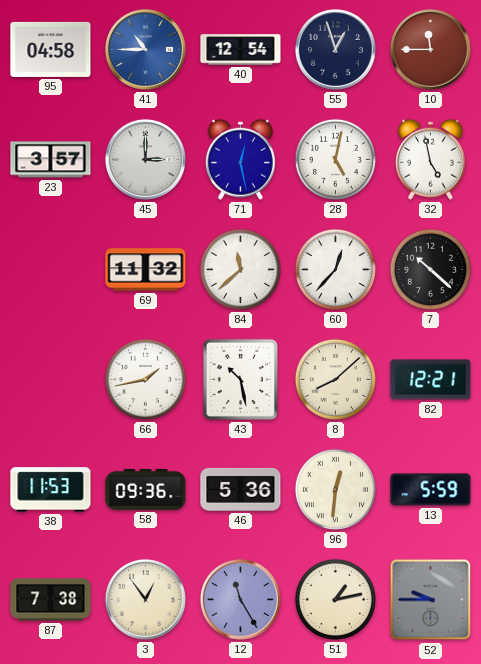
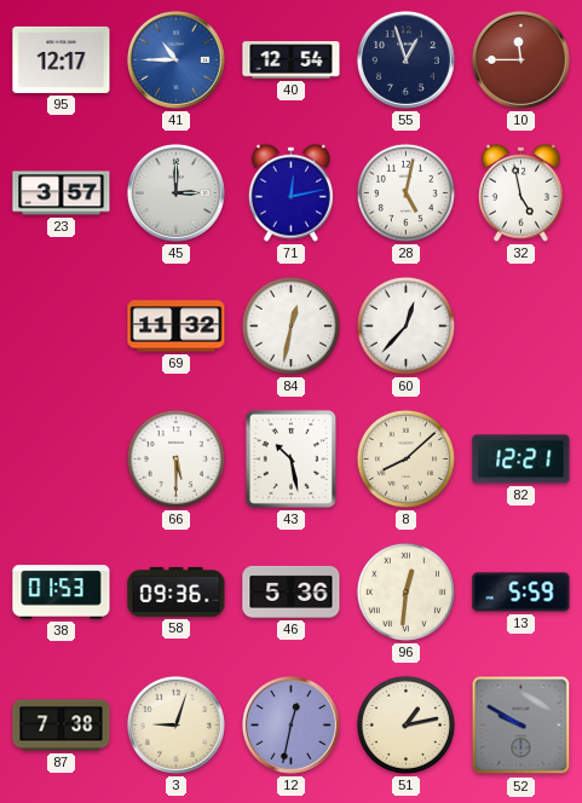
95: 04:58 -> 12:17
71: 12:28 -> 12:13
84: 11:38 -> 12:32
7: 10:22 -> none
66: 1:43 -> 5:30
38: 11:53 -> 01:53
3: 12:54 -> 9:03
12: 11:25 -> 12:32
52: 9:45 -> 9:50
